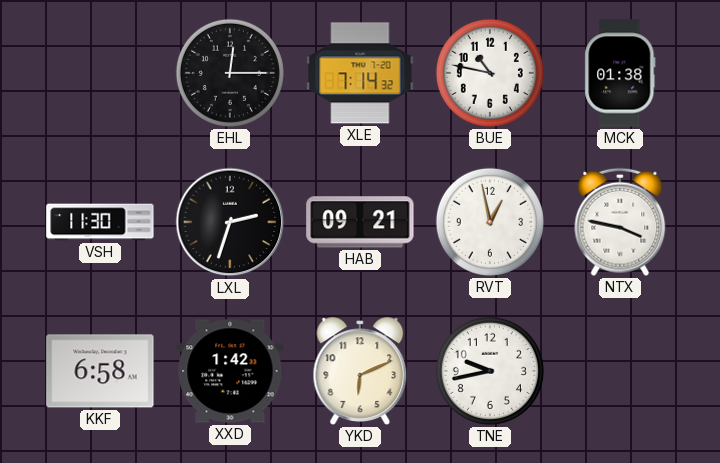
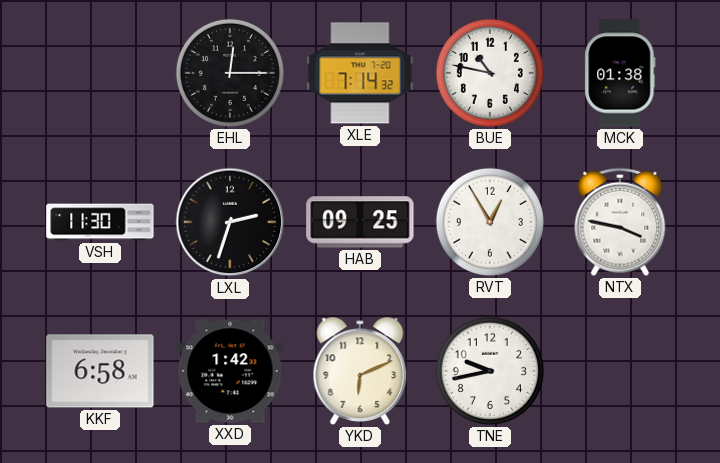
HAB: 09:21 -> 09:25
RVT: 12:58 -> 12:55
